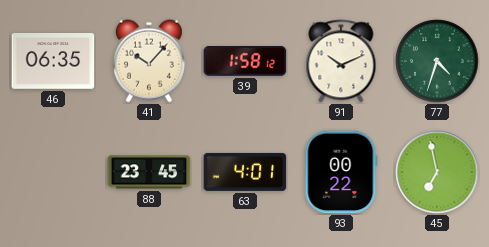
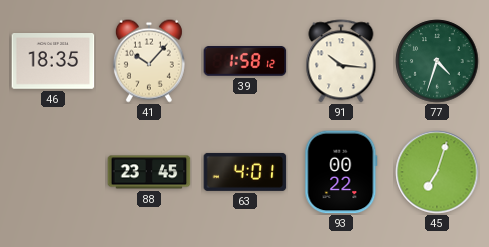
46: 06:35 -> 18:35
91: 10:11 -> 10:16
45: 6:58 -> 7:03
